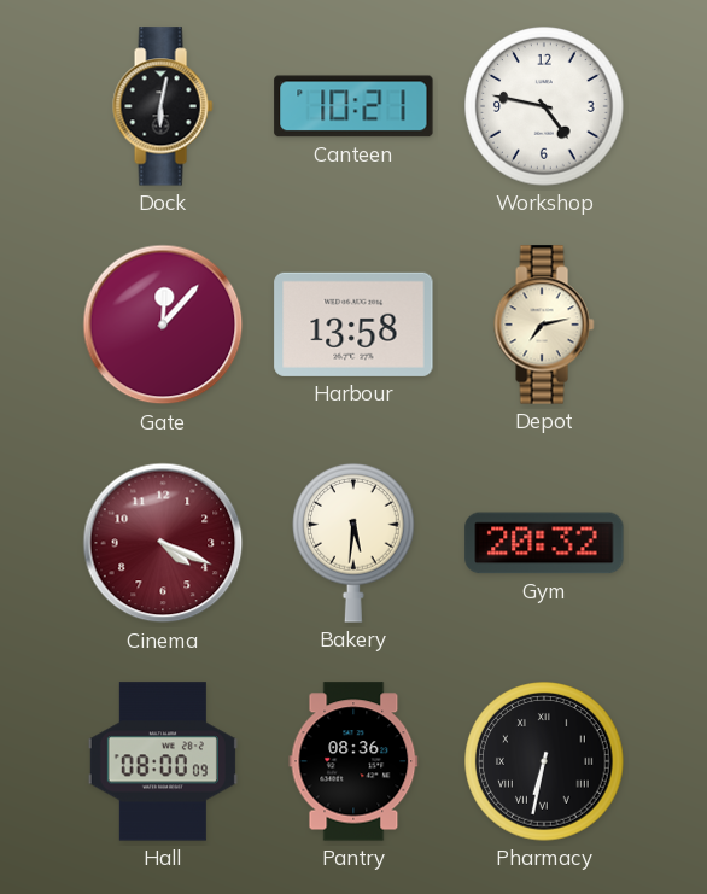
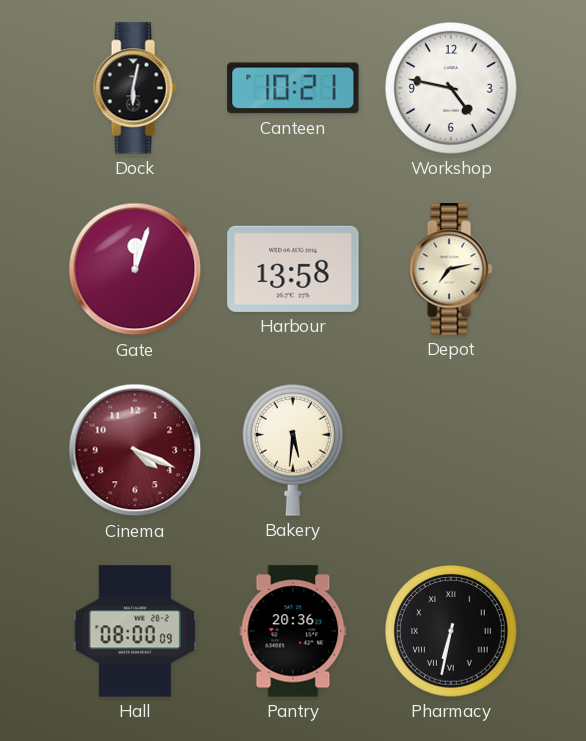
Gate: 12:07 -> 12:03
Gym: 20:32 -> none
Pantry: 08:36 -> 20:36
